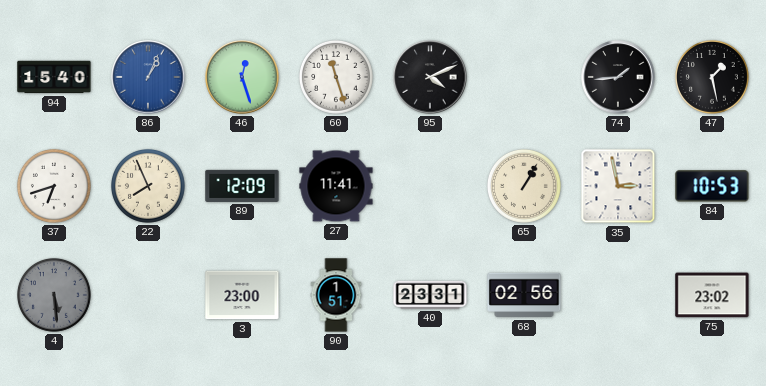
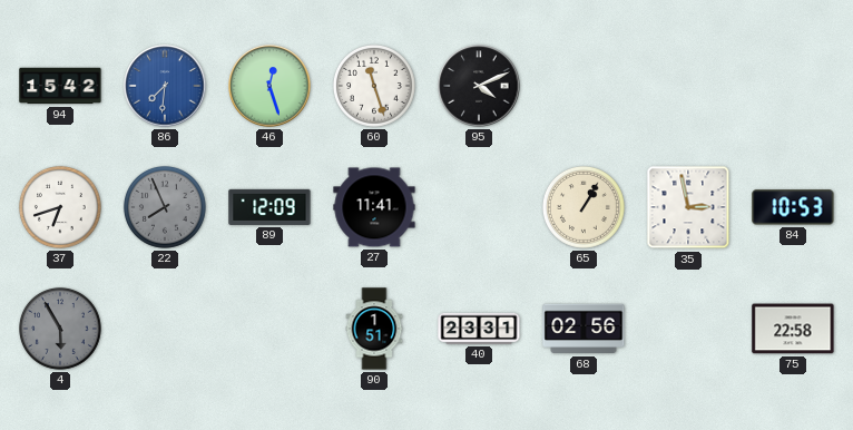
94: 15:40 -> 15:42
86: 1:04 -> 7:31
74: 1:44 -> none
47: 1:28 -> none
22 dial: cream -> grey
4: 5:29 -> 5:55
3: 23:00 -> none
75: 23:02 -> 22:58
